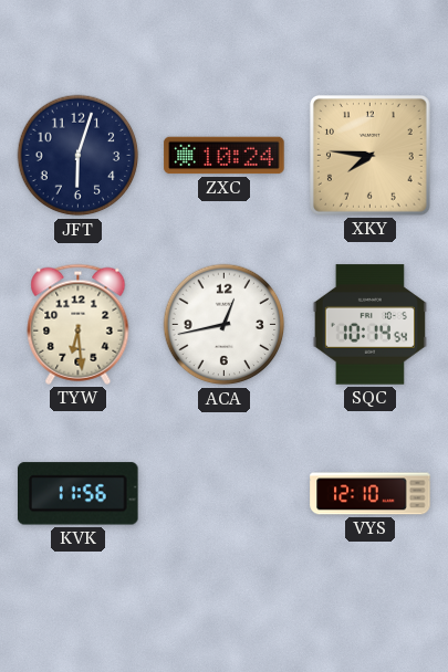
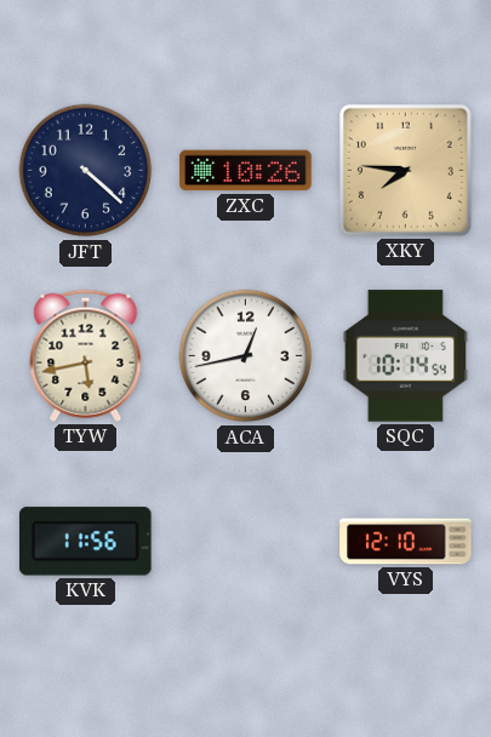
JFT: 6:03 -> 4:22
ZXC: 10:24 -> 10:26
TYW: 6:29 -> 5:43
